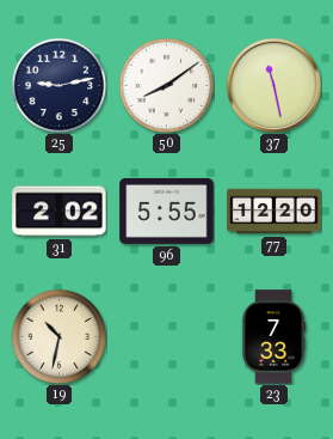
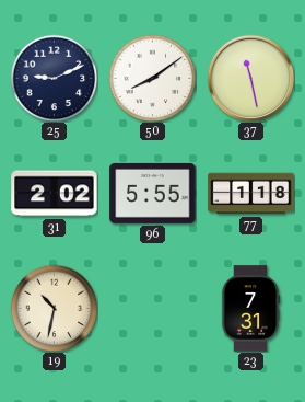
25: 9:13 -> 9:11
77: 12:20 -> 1:18
23: 7:33 -> 7:31
